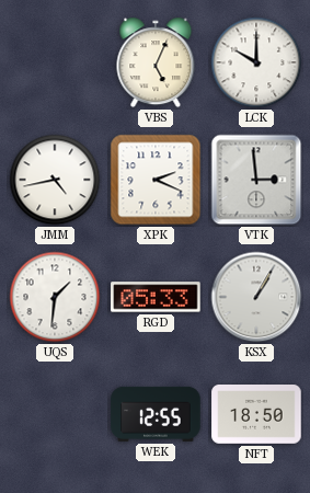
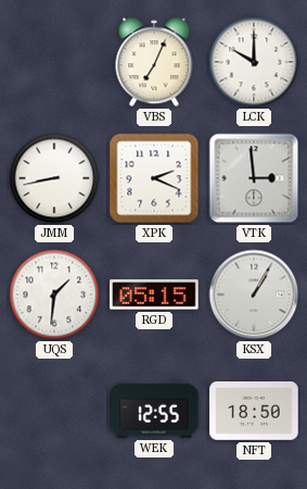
VBS: 5:04 -> 7:04
JMM: 4:43 -> 8:43
RGD: 05:33 -> 05:15
